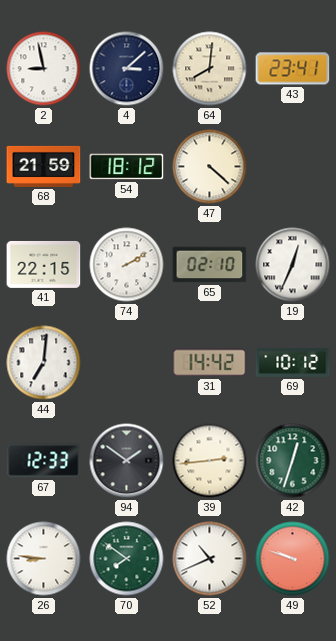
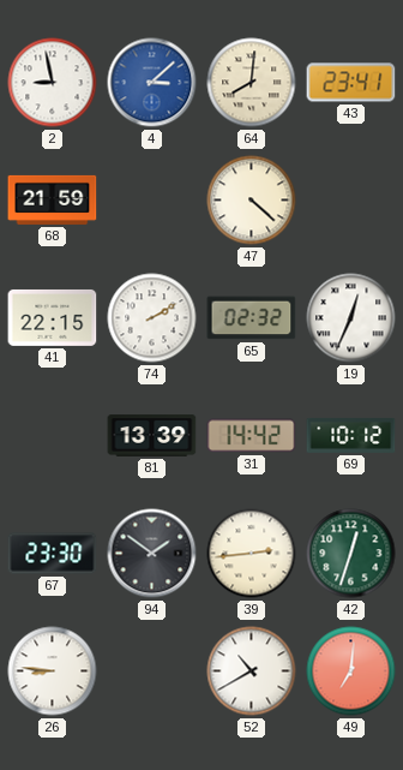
4 dial: navy -> blue
54: 18:12 -> none
65: 02:10 -> 02:32
44: 7:01 -> none
81: none -> 13:39
67: 12:33 -> 23:30
70: 7:51 -> none
52: 10:41 -> 10:40
49: 9:48 -> 7:01
